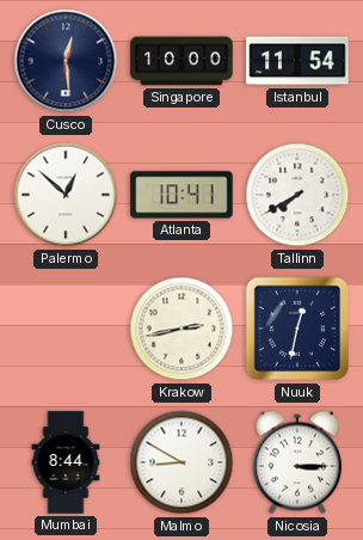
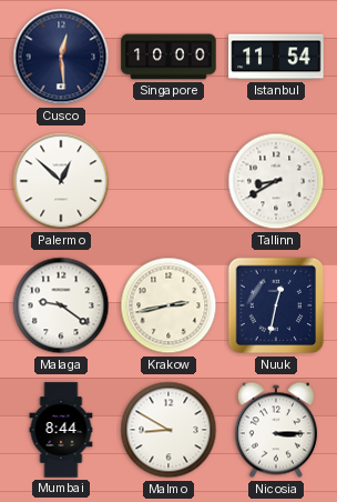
Atlanta: 10:41 -> none
Tallinn: 7:40 -> 8:40
Malaga: none -> 9:21
